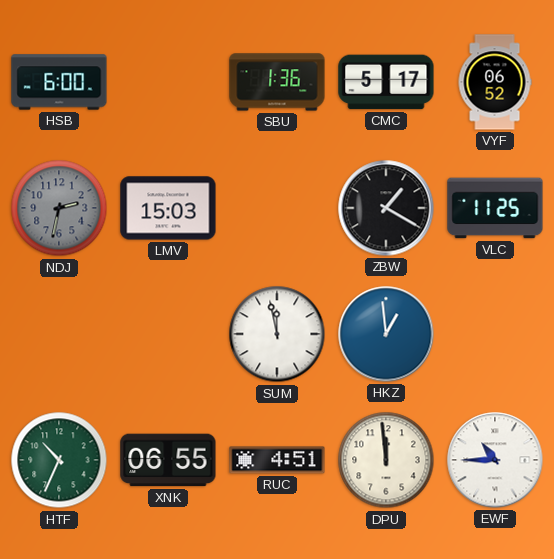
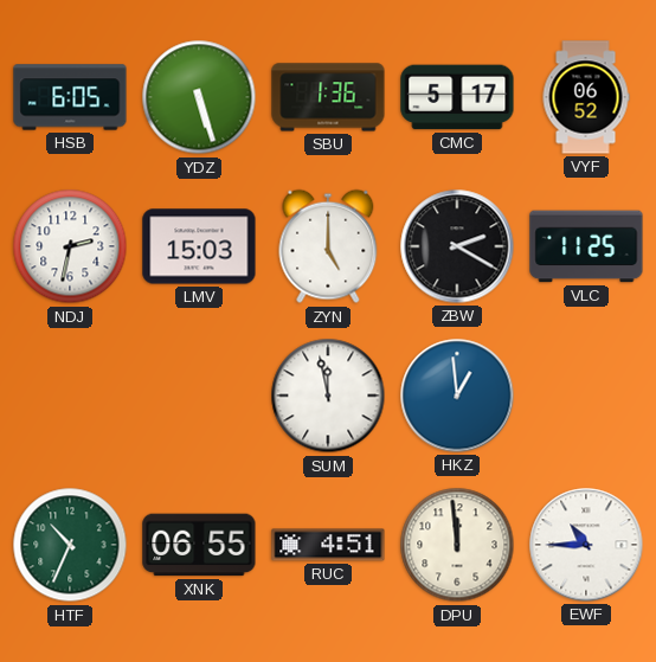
HSB: 6:00 -> 6:05
YDZ: none -> 5:27
NDJ dial: grey -> white
ZYN: none -> 5:00
ZBW: 1:20 -> 2:20
